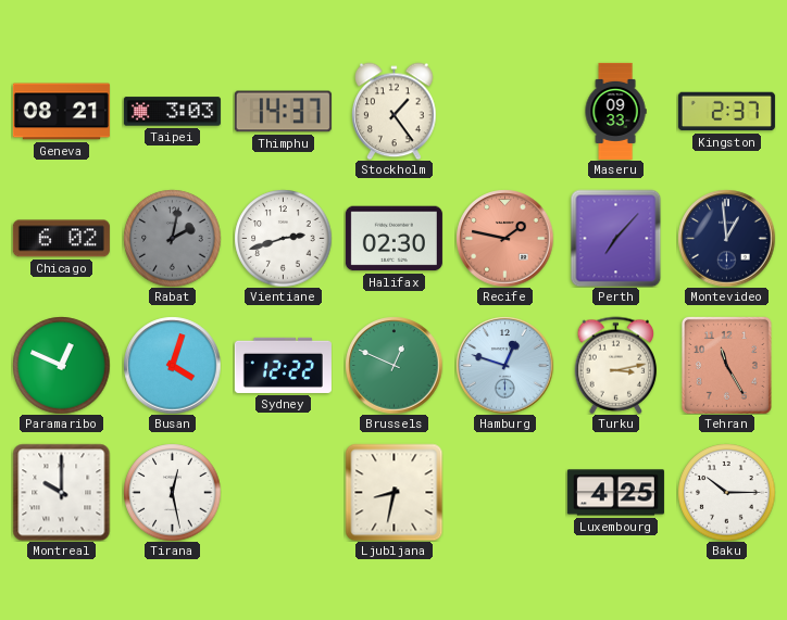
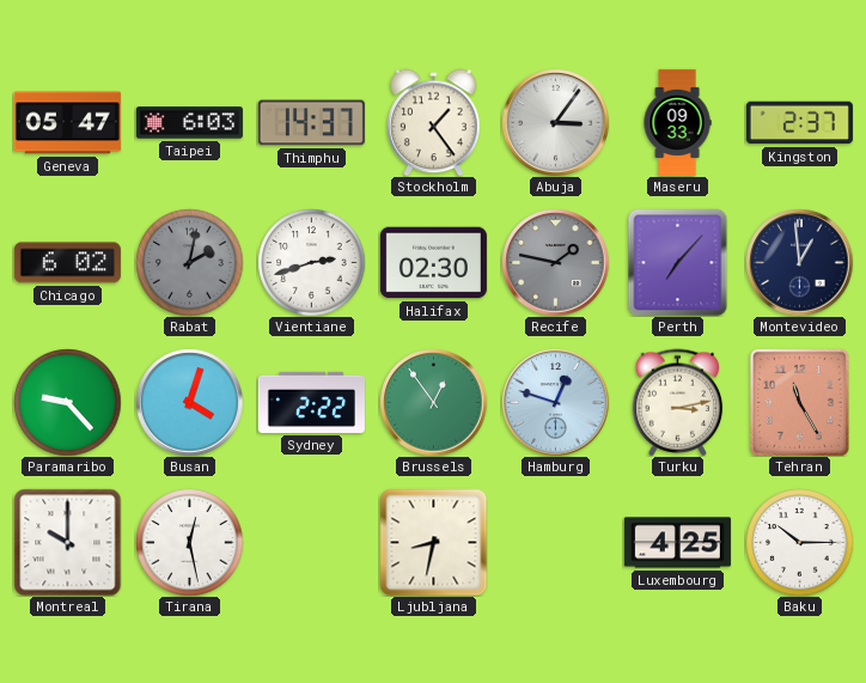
Geneva: 08:21 -> 05:47
Taipei: 3:03 -> 6:03
Abuja: none -> 3:06
Recife dial: salmon -> grey
Paramaribo: 12:49 -> 9:23
Sydney: 12:22 -> 2:22
Brussels: 12:49 -> 12:54
